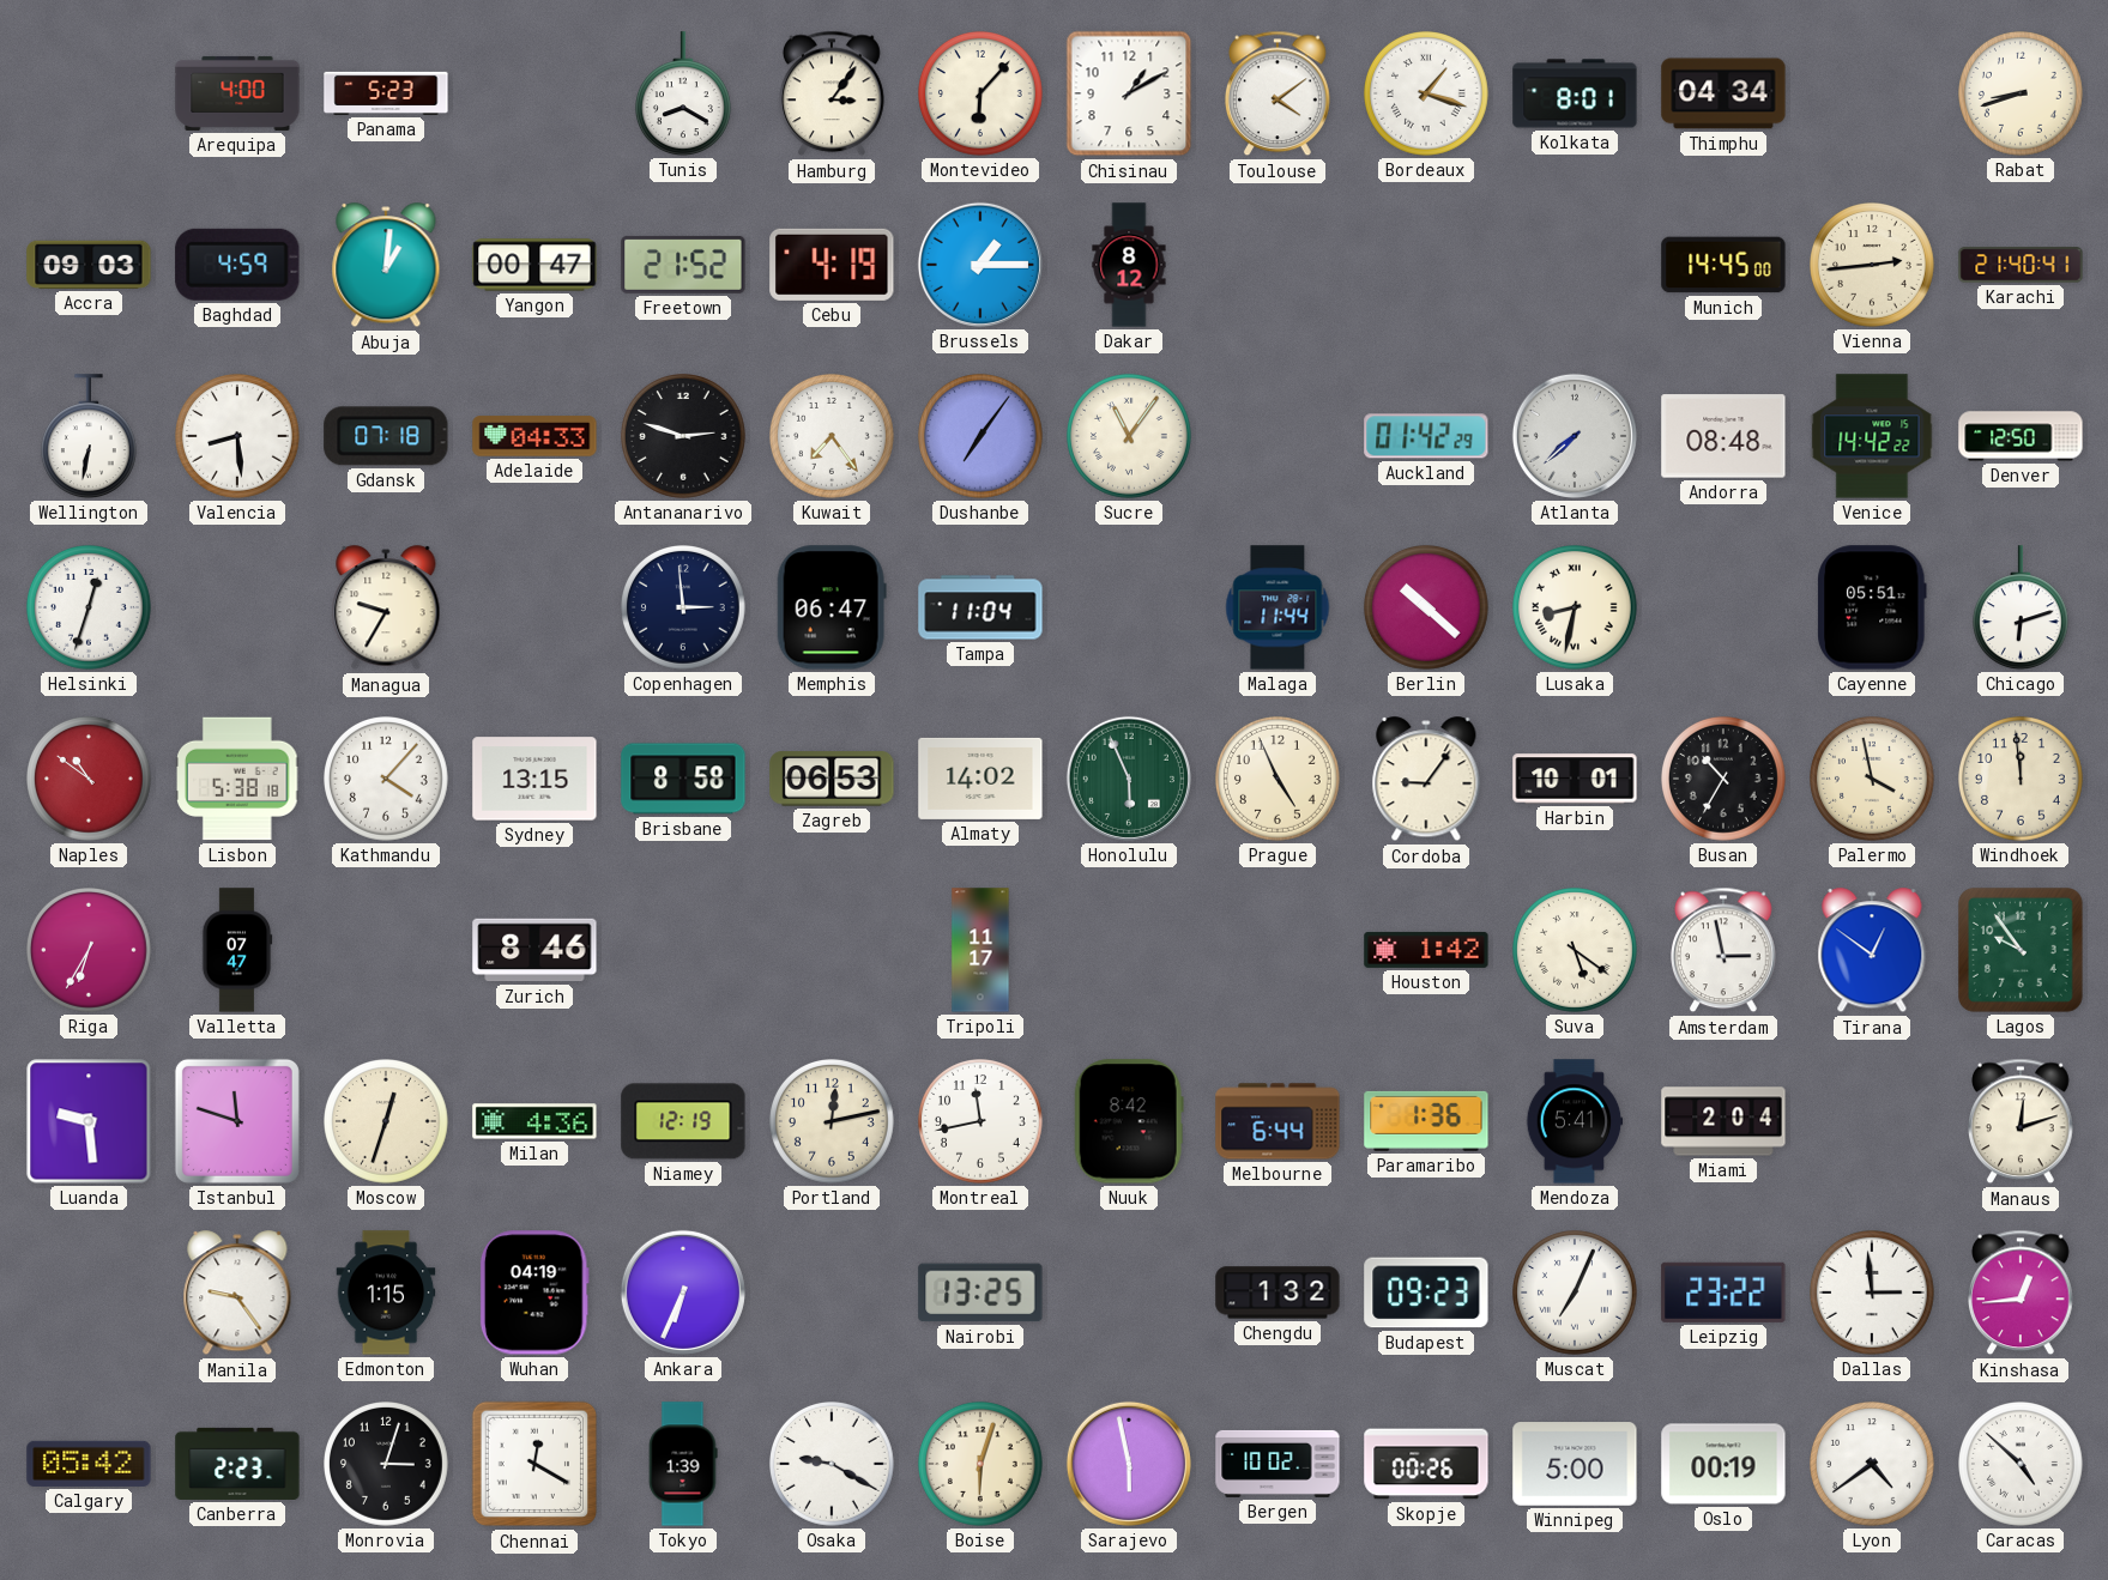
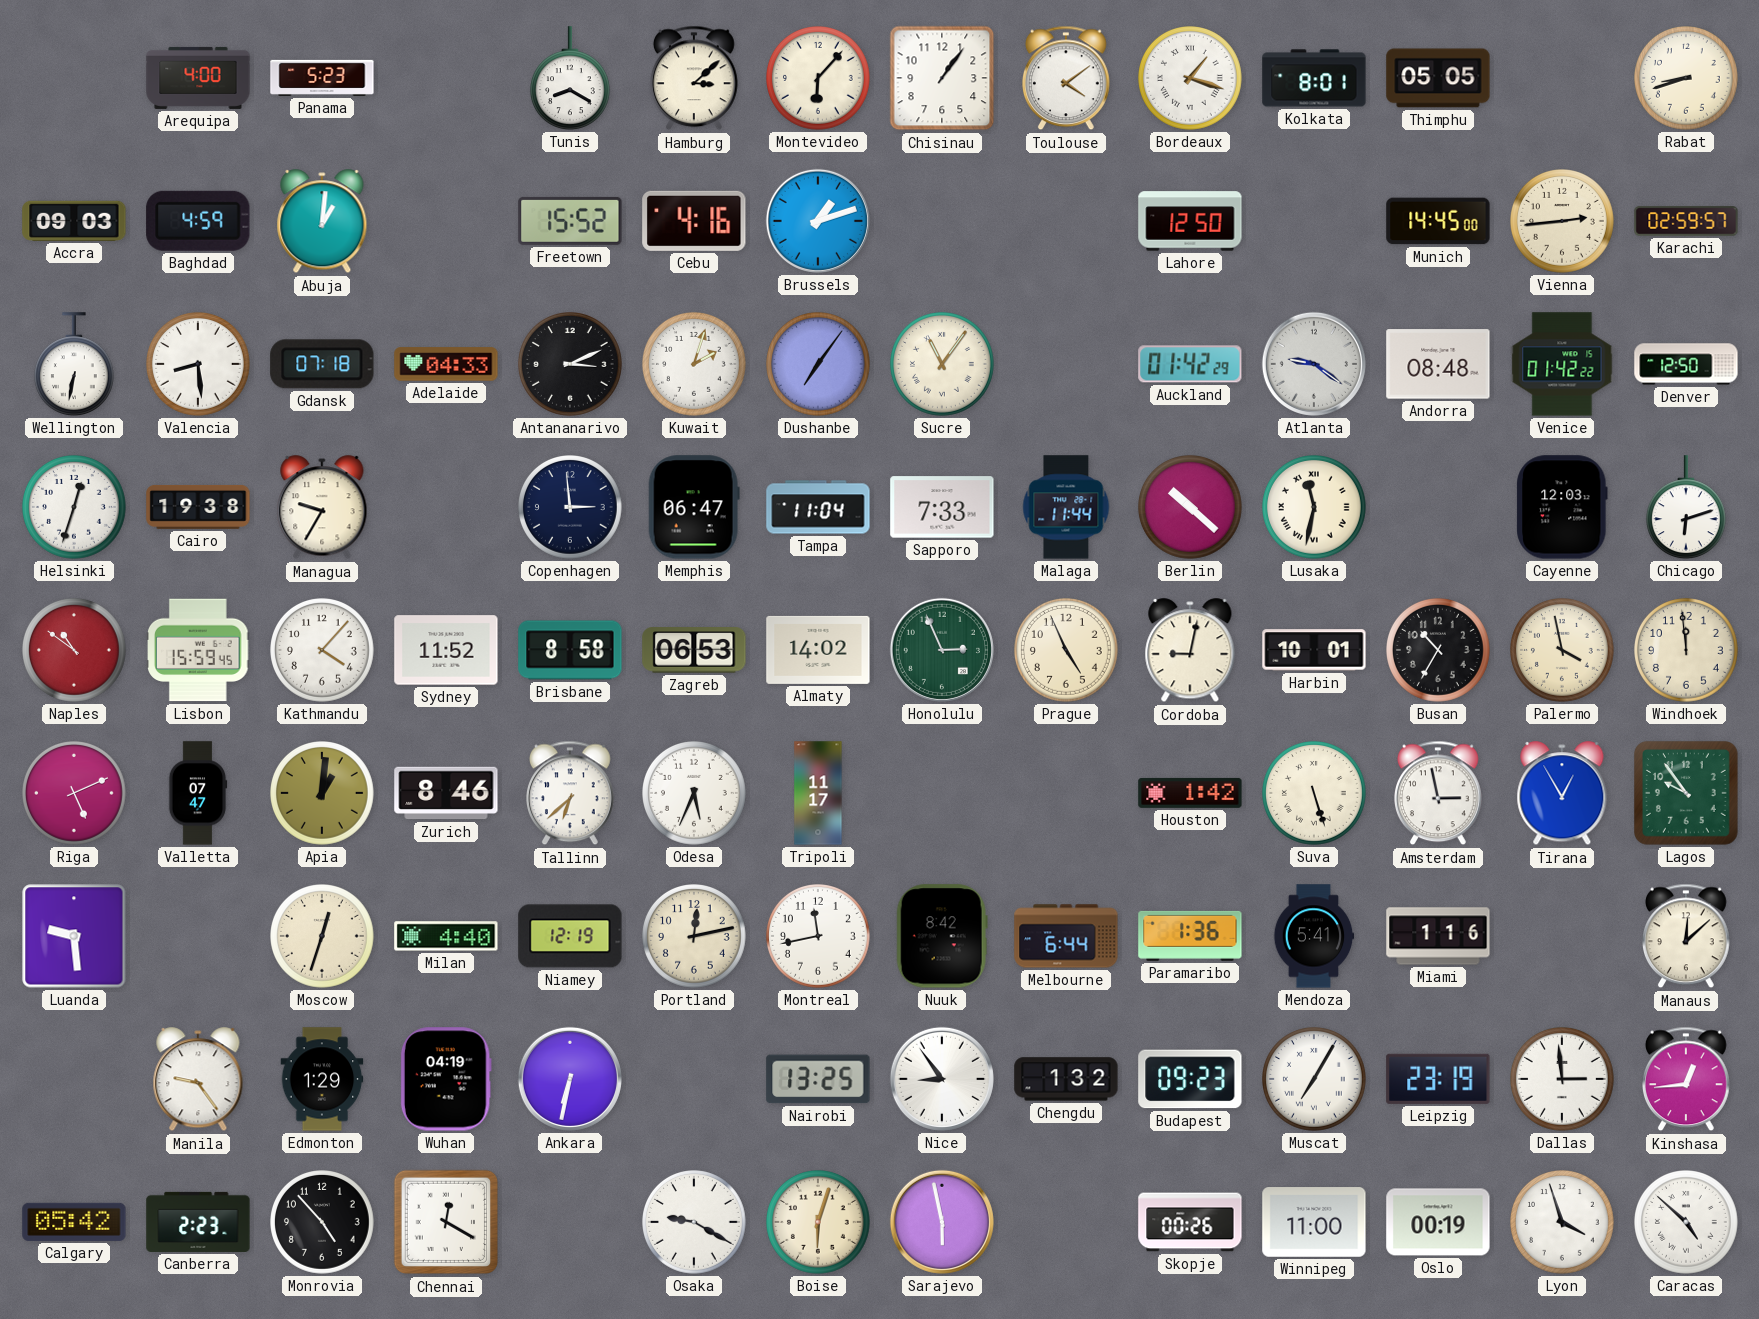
Hamburg: 3:06 -> 3:08
Chisinau: 1:10 -> 1:06
Thimphu: 04:34 -> 05:05
Yangon: 00:47 -> none
Freetown: 21:52 -> 15:52
Cebu: 4:19 -> 4:16
Brussels: 1:15 -> 1:12
Dakar: 8:12 -> none
Lahore: none -> 12:50
Karachi: 21:40 -> 02:59
Antananarivo: 2:48 -> 3:11
Kuwait: 7:24 -> 2:03
Atlanta: 7:38 -> 9:21
Venice: 14:42 -> 01:42
Cairo: none -> 19:38
Sapporo: none -> 7:33
Lusaka: 8:32 -> 11:32
Cayenne: 05:51 -> 12:03
Lisbon: 5:38 -> 15:59
Sydney: 13:15 -> 11:52
Honolulu: 5:56 -> 2:56
Cordoba: 9:06 -> 9:02
Riga: 6:35 -> 5:11
Apia: none -> 1:01
Tallinn: none -> 6:38
Odesa: none -> 5:34
Suva: 5:21 -> 5:27
Tirana: 12:51 -> 12:55
Istanbul: 11:48 -> none
Milan: 4:36 -> 4:40
Miami: 2:04 -> 1:16
Manaus: 12:12 -> 12:08
Edmonton: 1:15 -> 1:29
Ankara: 6:34 -> 6:32
Nice: none -> 8:54
Muscat: 7:04 -> 7:05
Leipzig: 23:22 -> 23:19
Monrovia: 3:03 -> 4:53
Tokyo: 1:39 -> none
Bergen: 10:02 -> none
Winnipeg: 5:00 -> 11:00
Lyon: 4:39 -> 3:57
